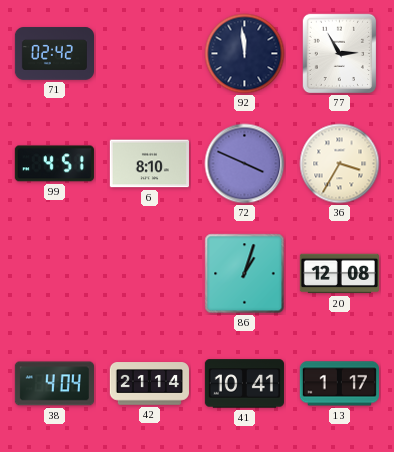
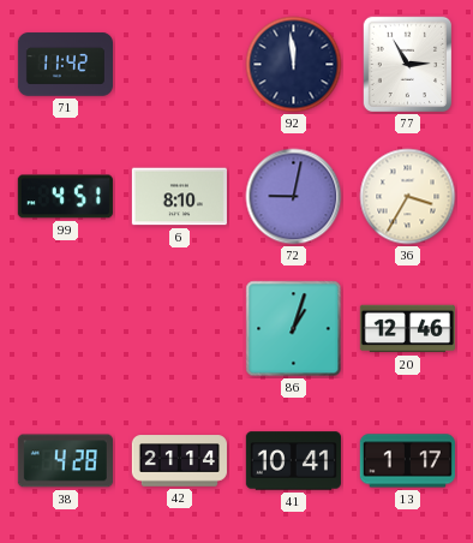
71: 02:42 -> 11:42
72: 3:49 -> 9:02
20: 12:08 -> 12:46
38: 4:04 -> 4:28
